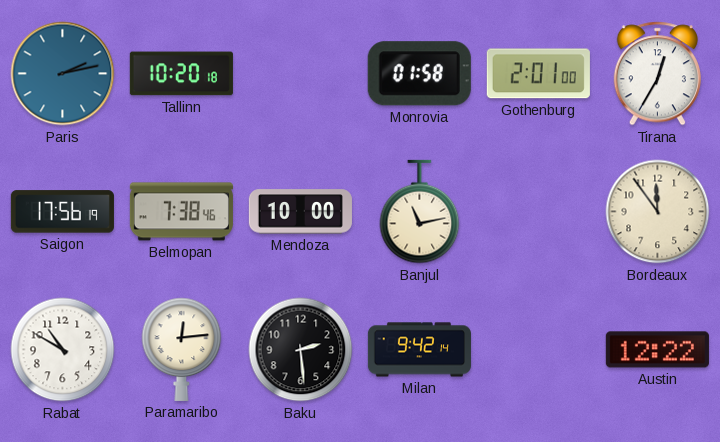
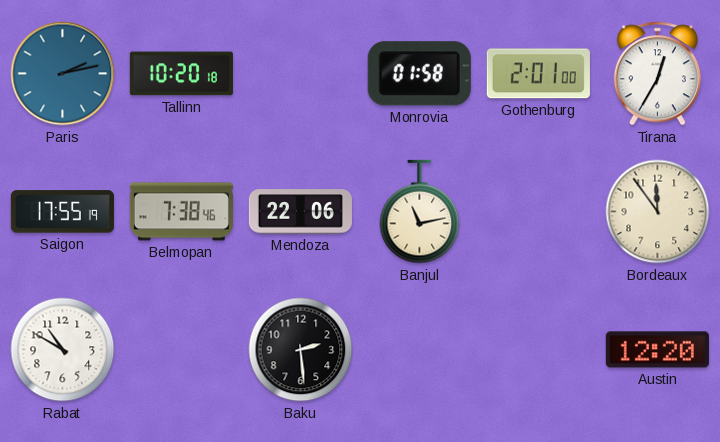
Saigon: 17:56 -> 17:55
Mendoza: 10:00 -> 22:06
Paramaribo: 12:14 -> none
Milan: 9:42 -> none
Austin: 12:22 -> 12:20
